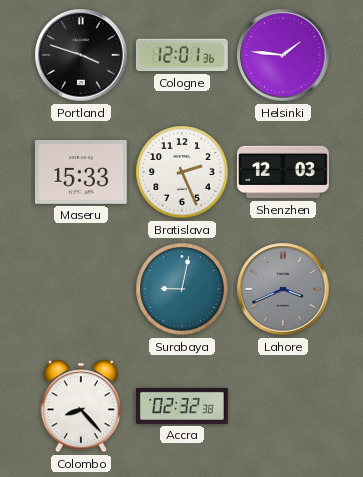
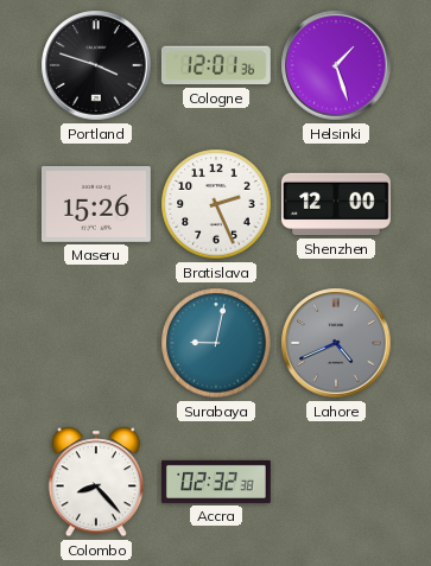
Helsinki: 1:46 -> 1:27
Maseru: 15:33 -> 15:26
Shenzhen: 12:03 -> 12:00
Lahore: 3:41 -> 4:41
